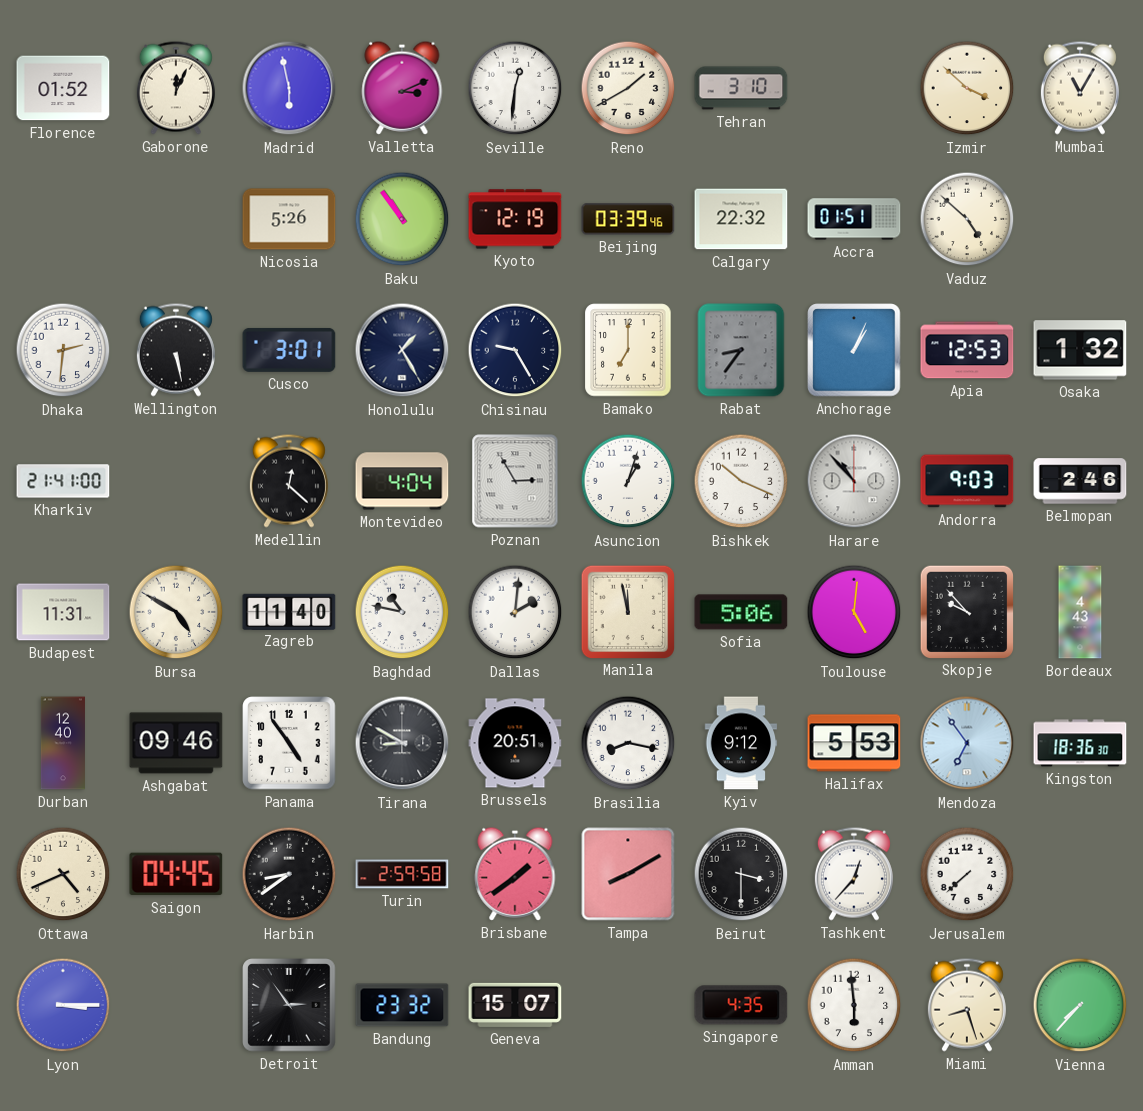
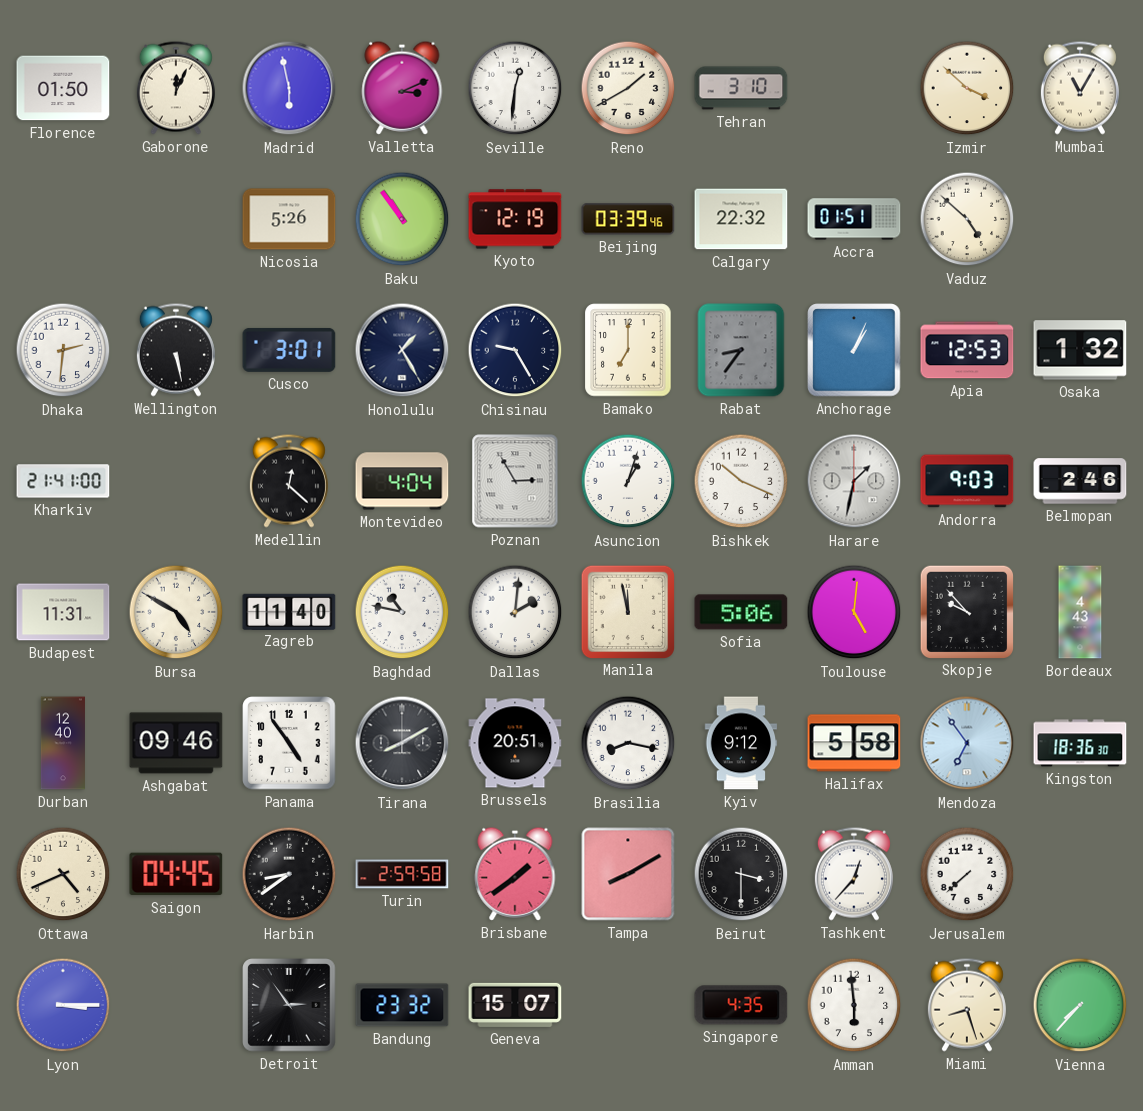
Florence: 01:52 -> 01:50
Harare: 10:53 -> 1:32
Tirana: 8:50 -> 8:10
Halifax: 5:53 -> 5:58
